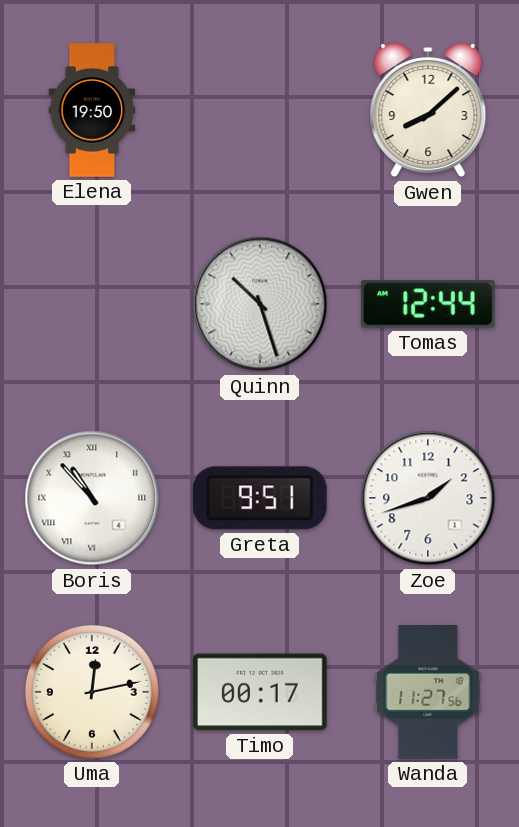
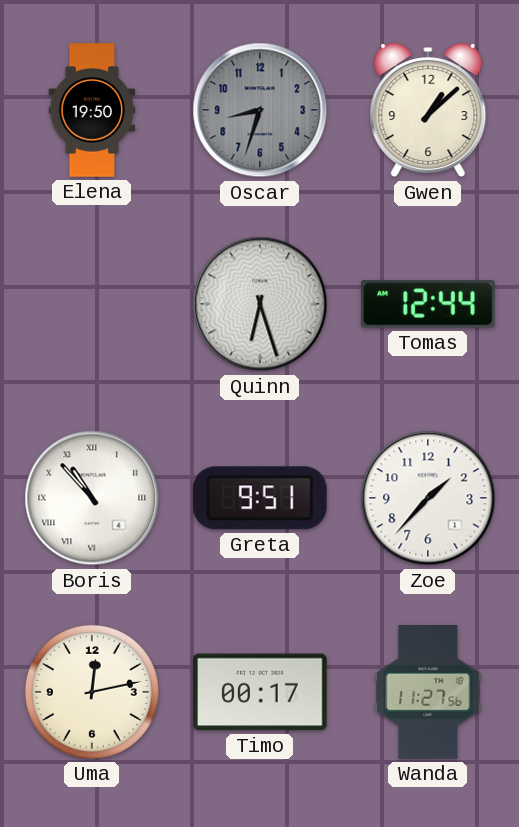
Oscar: none -> 8:33
Gwen: 8:08 -> 1:08
Quinn: 10:27 -> 6:27
Zoe: 1:42 -> 1:37
